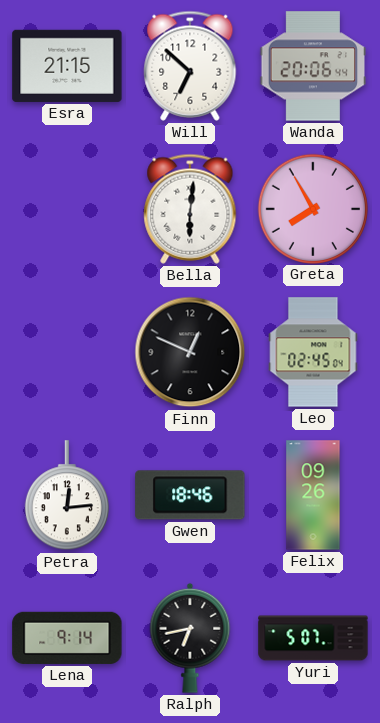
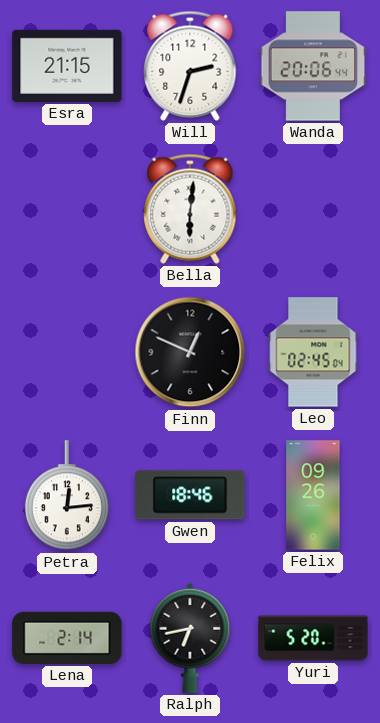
Will: 6:52 -> 2:33
Greta: 7:55 -> none
Lena: 9:14 -> 2:14
Yuri: 5:07 -> 5:20
